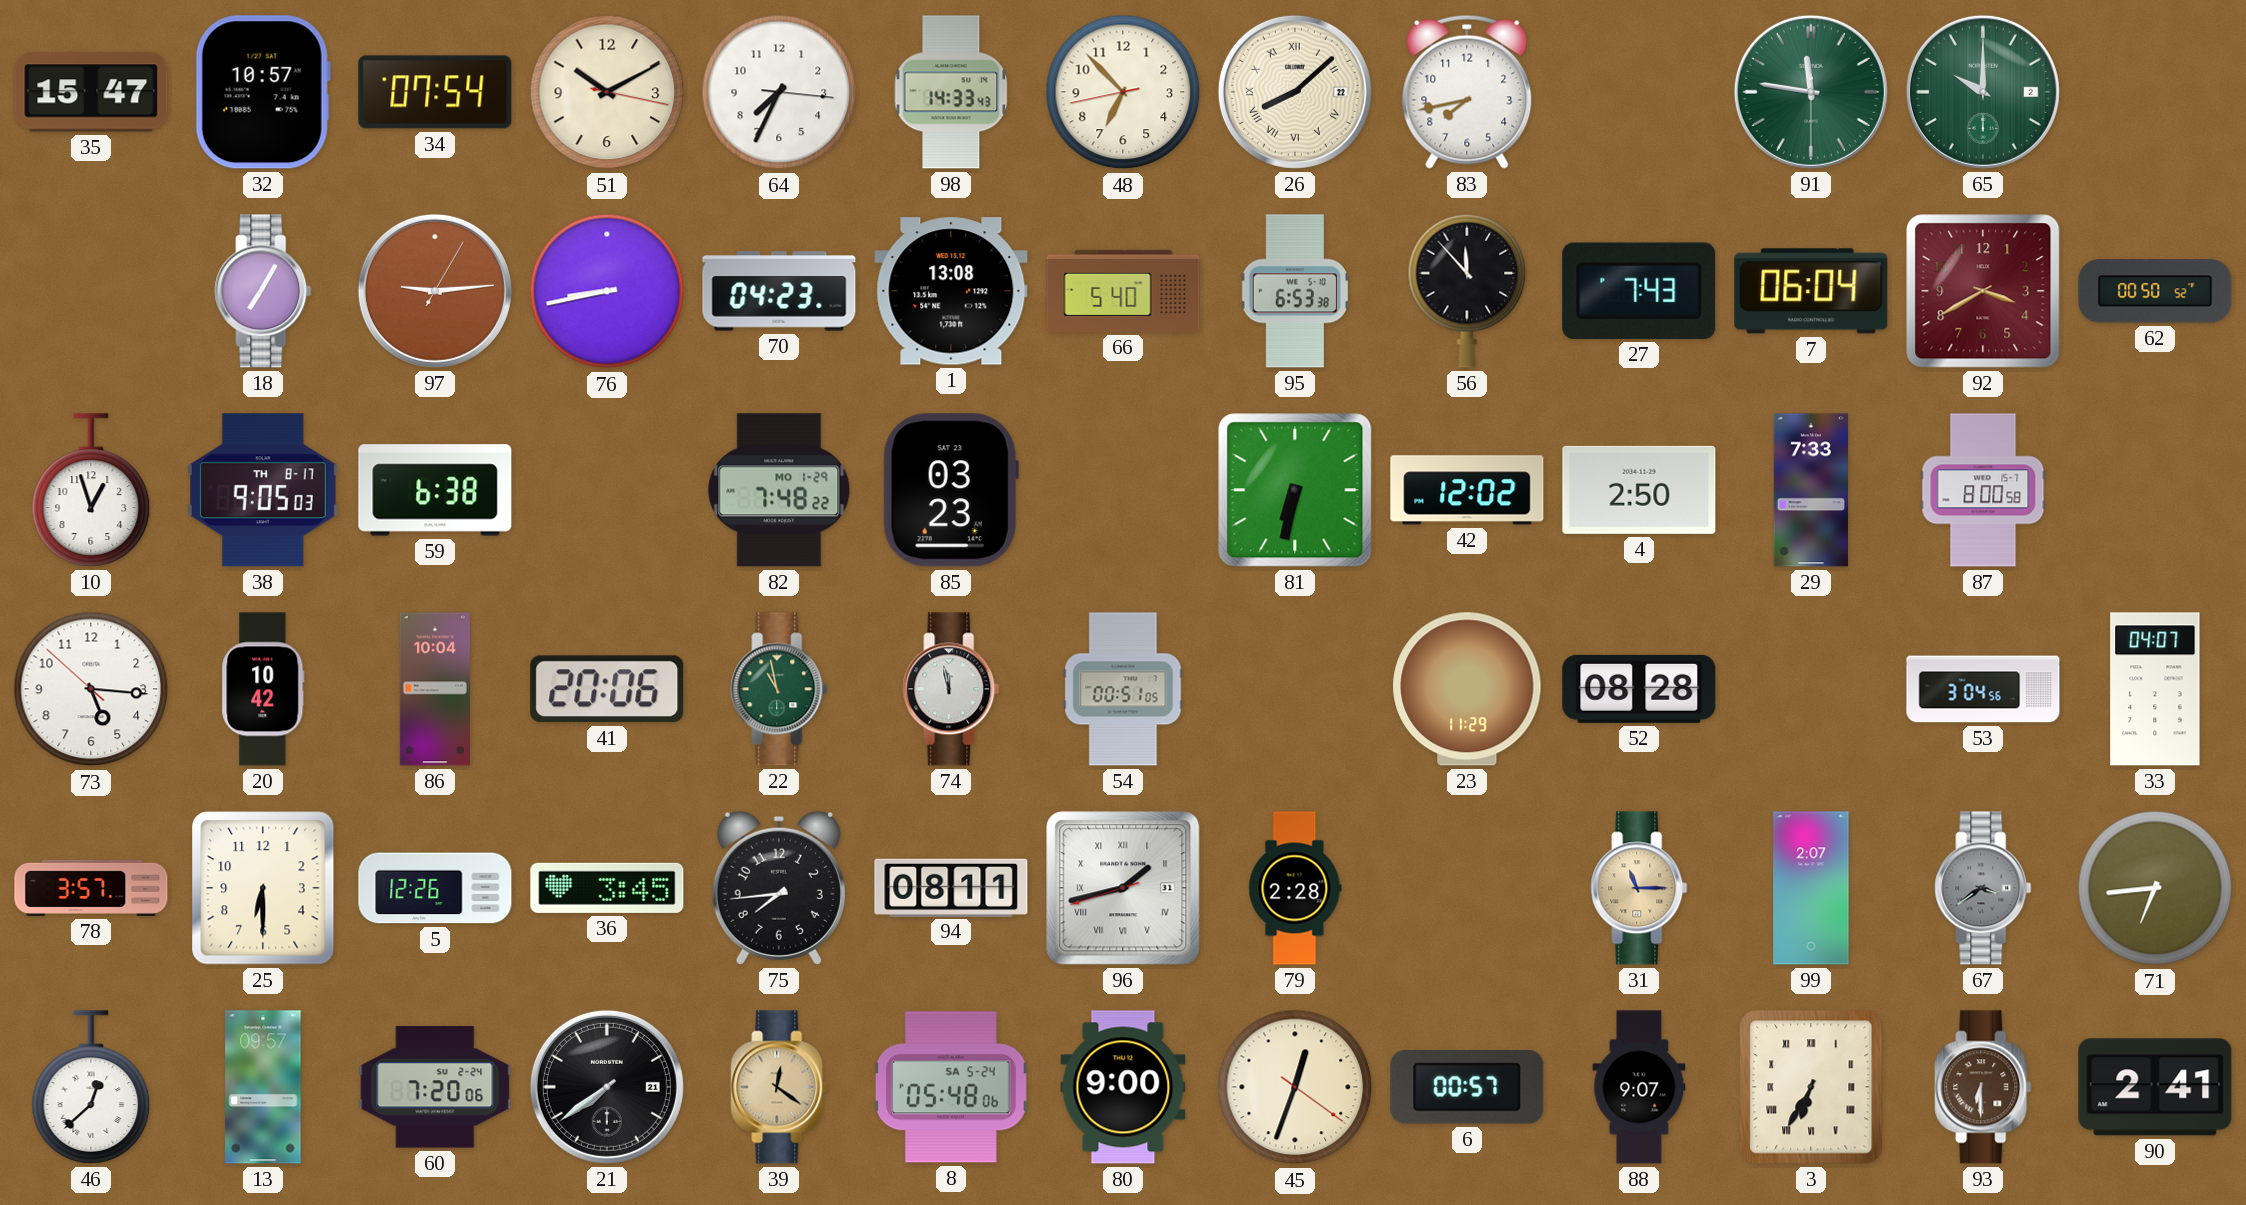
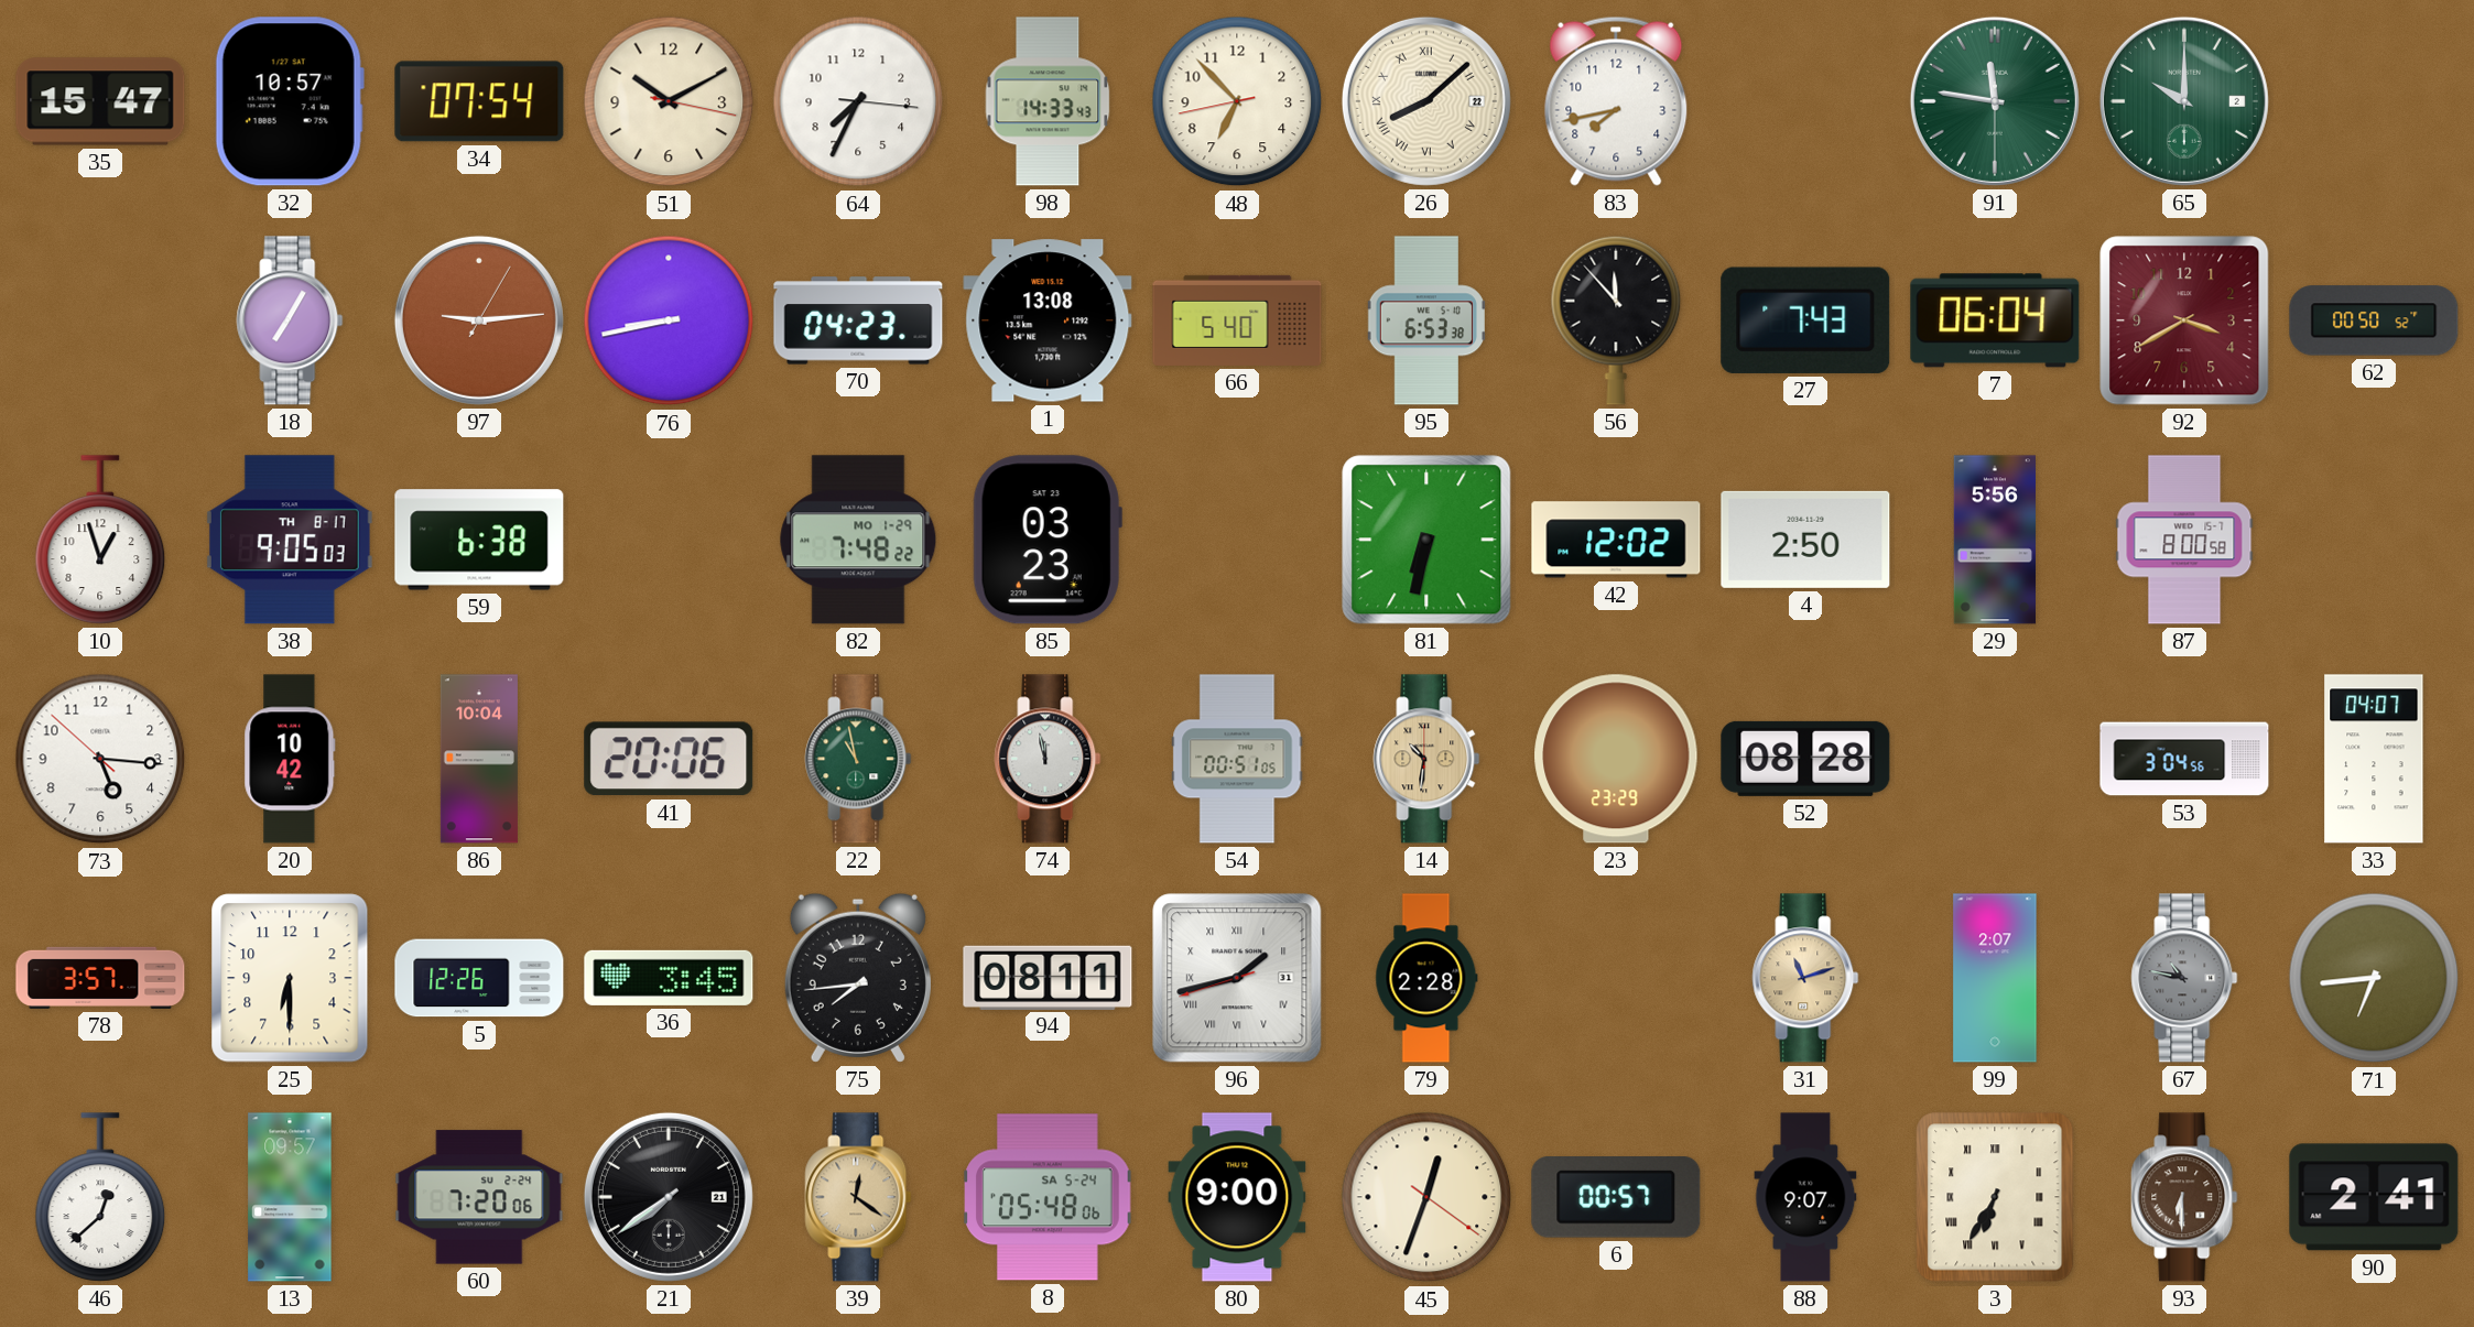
29: 7:33 -> 5:56
14: none -> 10:31
23: 11:29 -> 23:29
31: 11:15 -> 11:12
67: 3:39 -> 10:47
